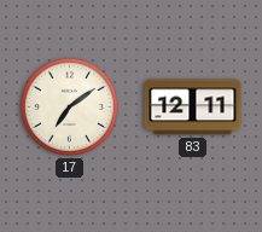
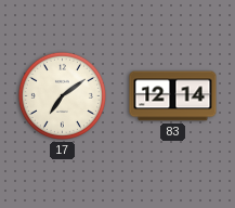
83: 12:11 -> 12:14
